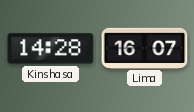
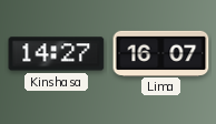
Kinshasa: 14:28 -> 14:27
